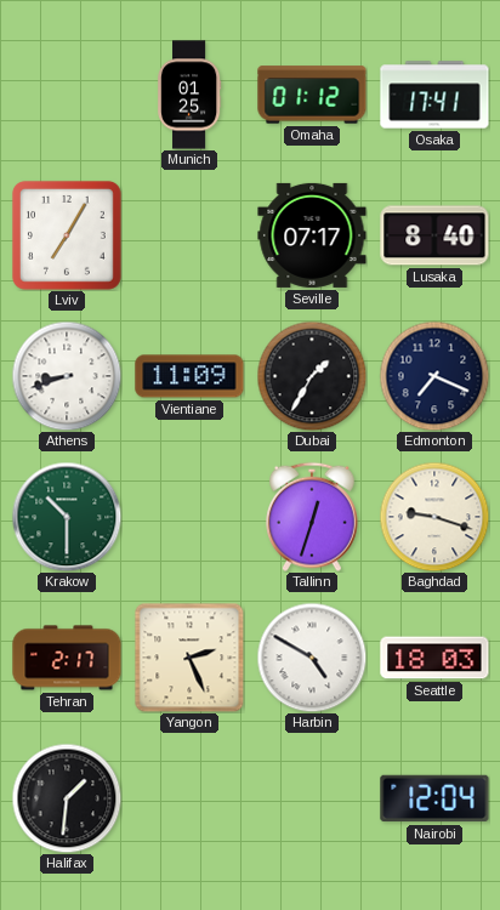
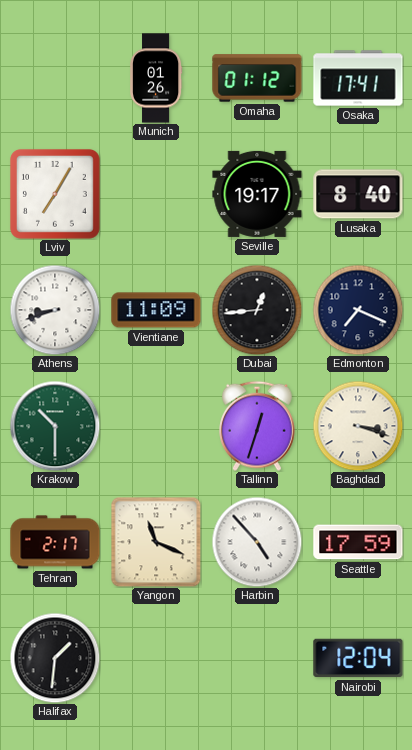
Munich: 01:25 -> 01:26
Seville: 07:17 -> 19:17
Dubai: 1:35 -> 12:44
Baghdad: 9:18 -> 3:18
Yangon: 2:26 -> 11:19
Harbin: 4:50 -> 4:53
Seattle: 18:03 -> 17:59
